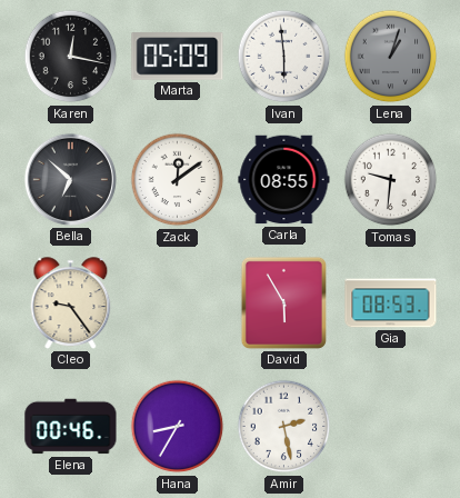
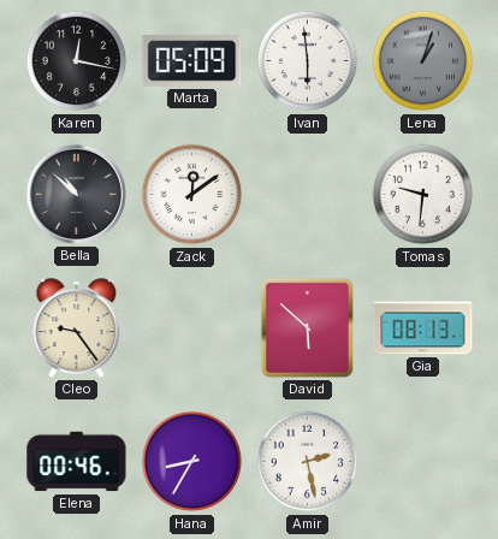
Bella: 6:52 -> 10:52
Carla: 08:55 -> none
David: 5:55 -> 5:52
Gia: 08:53 -> 08:13
